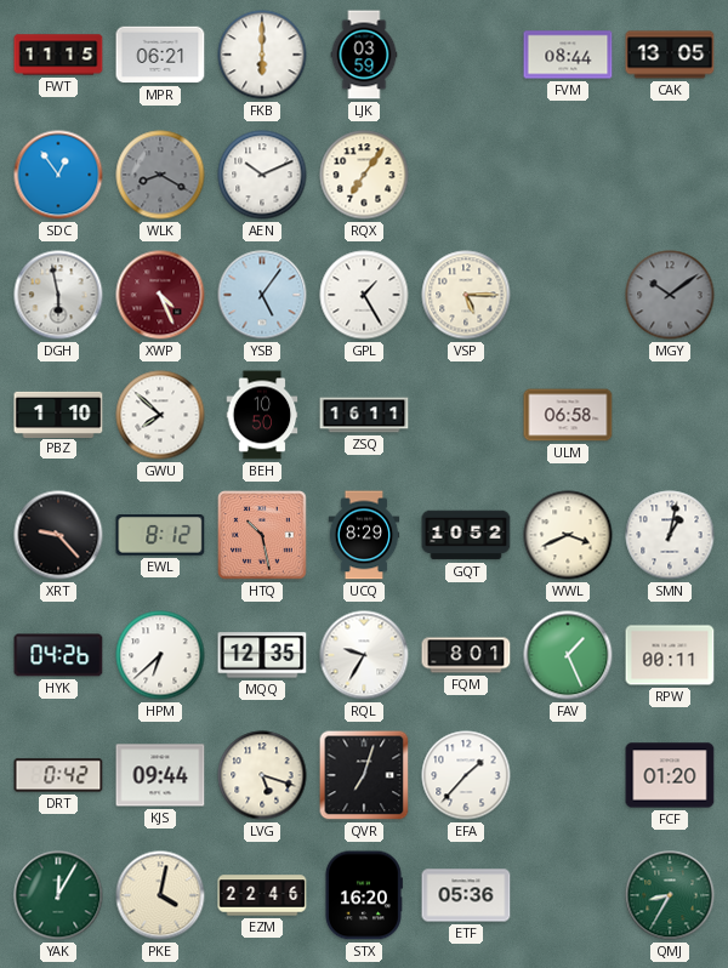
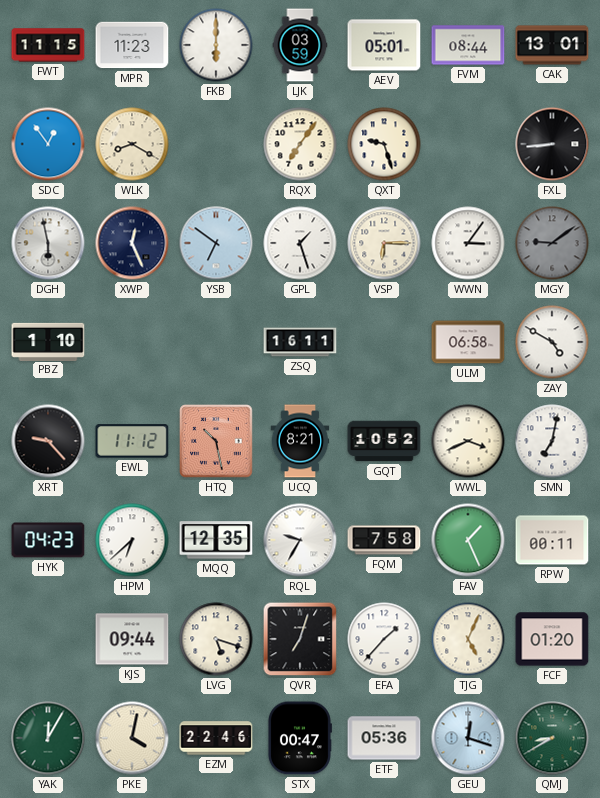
MPR: 06:21 -> 11:23
AEV: none -> 05:01
CAK: 13:05 -> 13:01
WLK dial: grey -> cream
AEN: 10:11 -> none
QXT: none -> 9:27
FXL: none -> 8:44
XWP: 4:26 -> 12:26
XWP dial: burgundy -> navy
YSB: 5:06 -> 6:51
GPL: 1:25 -> 1:27
VSP: 5:15 -> 6:15
WWN: none -> 3:06
MGY: 10:09 -> 9:09
GWU: 7:52 -> none
BEH: 10:50 -> none
ZAY: none -> 4:50
EWL: 8:12 -> 11:12
UCQ: 8:29 -> 8:21
SMN: 1:02 -> 7:02
HYK: 04:26 -> 04:23
FQM: 8:01 -> 7:58
DRT: 0:42 -> none
TJG: none -> 5:04
STX: 16:20 -> 00:47
GEU: none -> 12:18
QMJ: 8:35 -> 8:40
